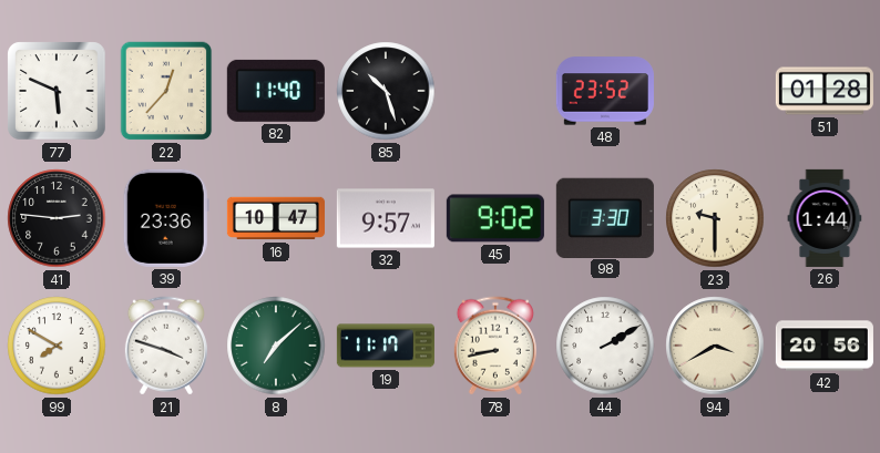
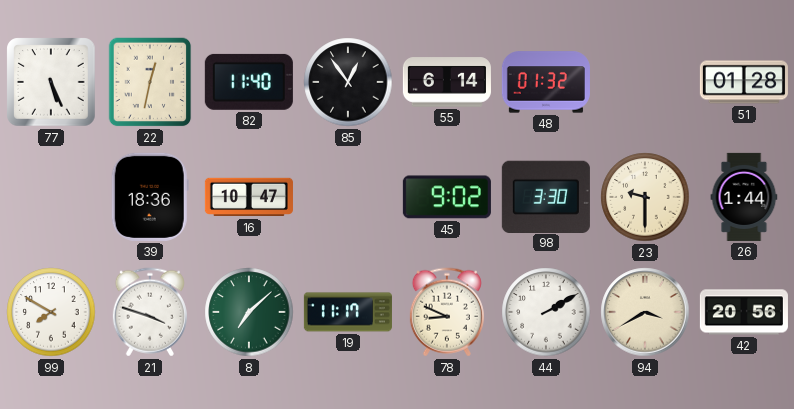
77: 5:49 -> 5:26
22: 12:37 -> 12:32
85: 10:27 -> 12:54
55: none -> 6:14
48: 23:52 -> 01:32
41: 2:46 -> none
39: 23:36 -> 18:36
32: 9:57 -> none
78: 8:43 -> 8:49
